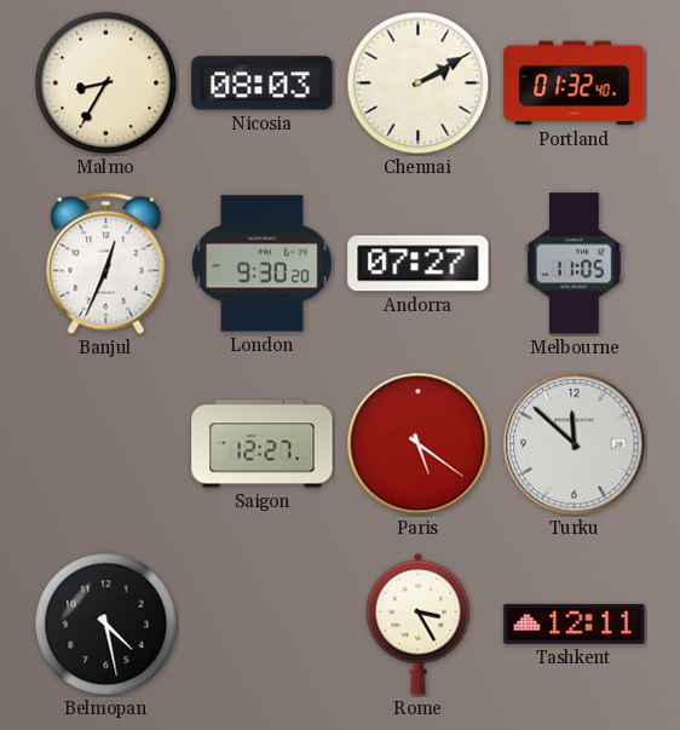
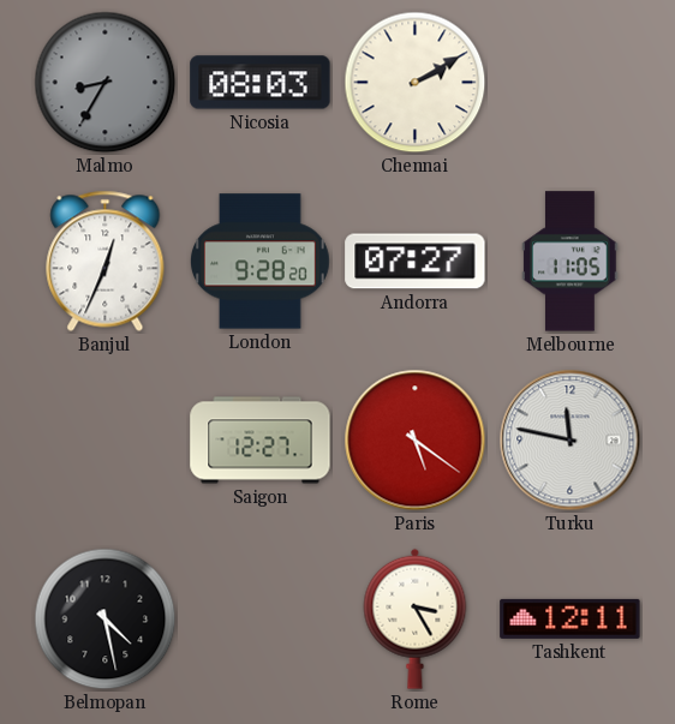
Malmo dial: cream -> grey
Portland: 01:32 -> none
London: 9:30 -> 9:28
Turku: 11:52 -> 11:47
